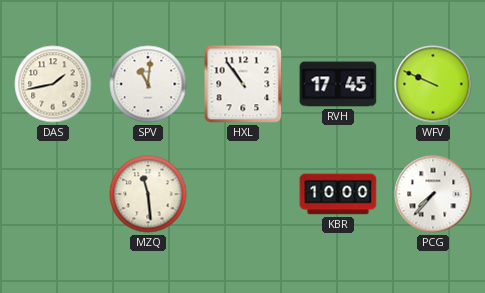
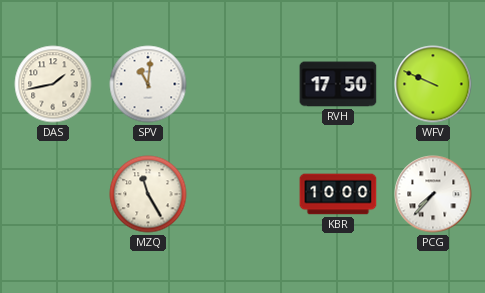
HXL: 10:54 -> none
RVH: 17:45 -> 17:50
MZQ: 11:29 -> 11:25
